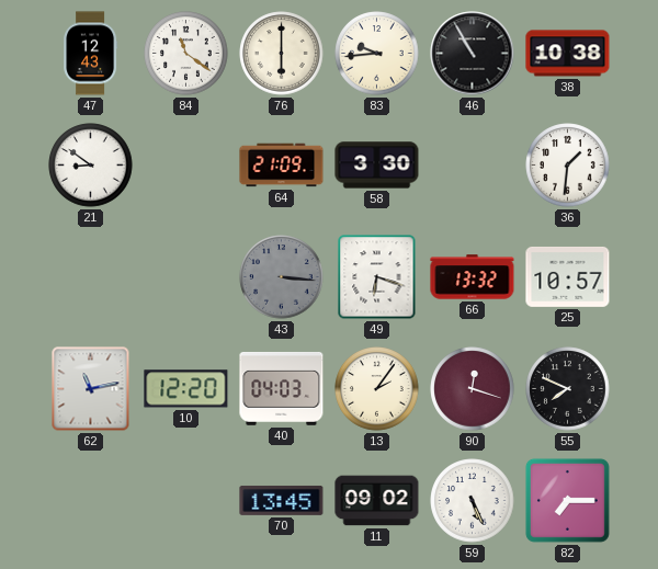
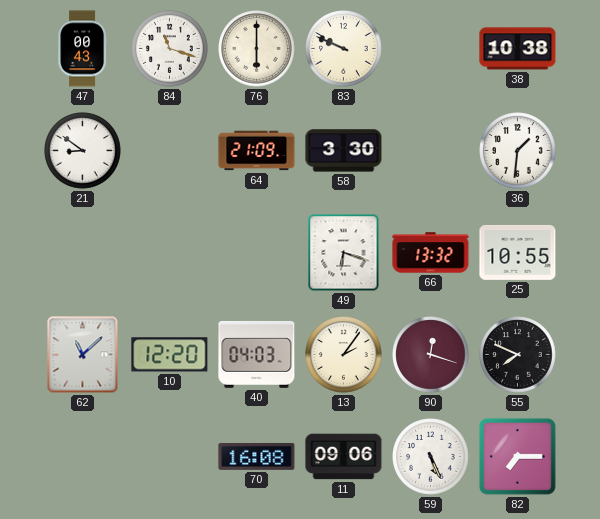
47: 12:43 -> 00:43
84: 11:21 -> 11:18
83: 9:44 -> 9:49
46: 10:55 -> none
43: 3:16 -> none
25: 10:57 -> 10:55
62: 11:13 -> 11:08
70: 13:45 -> 16:08
11: 09:02 -> 09:06
